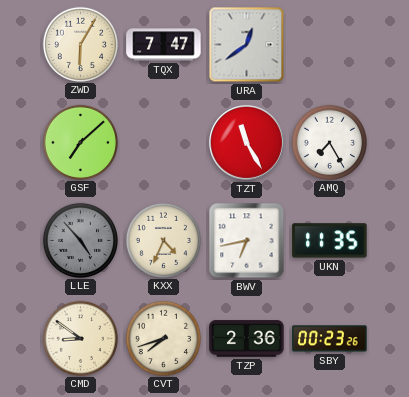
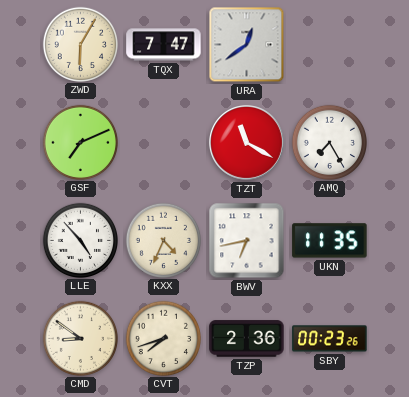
GSF: 7:08 -> 7:11
TZT: 11:25 -> 11:20
LLE dial: grey -> white
